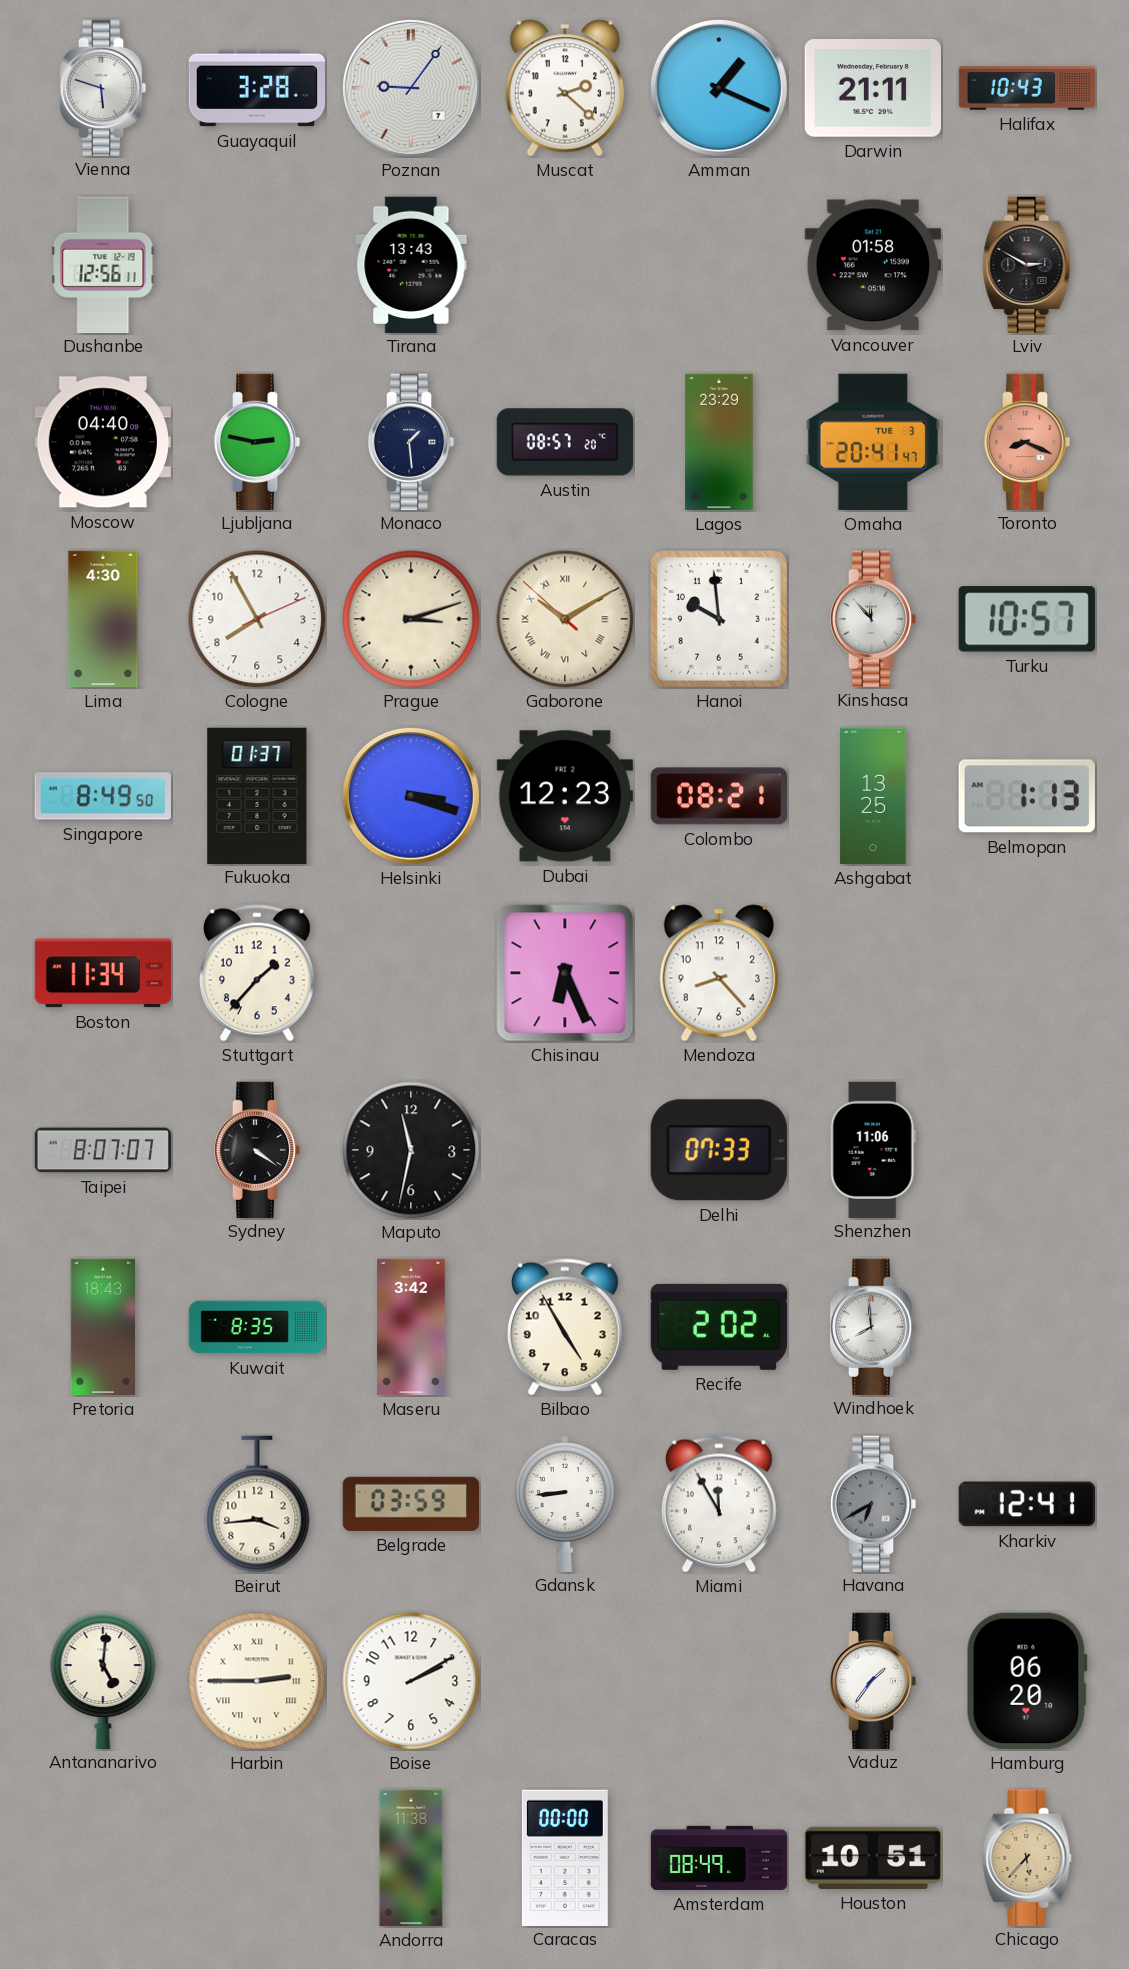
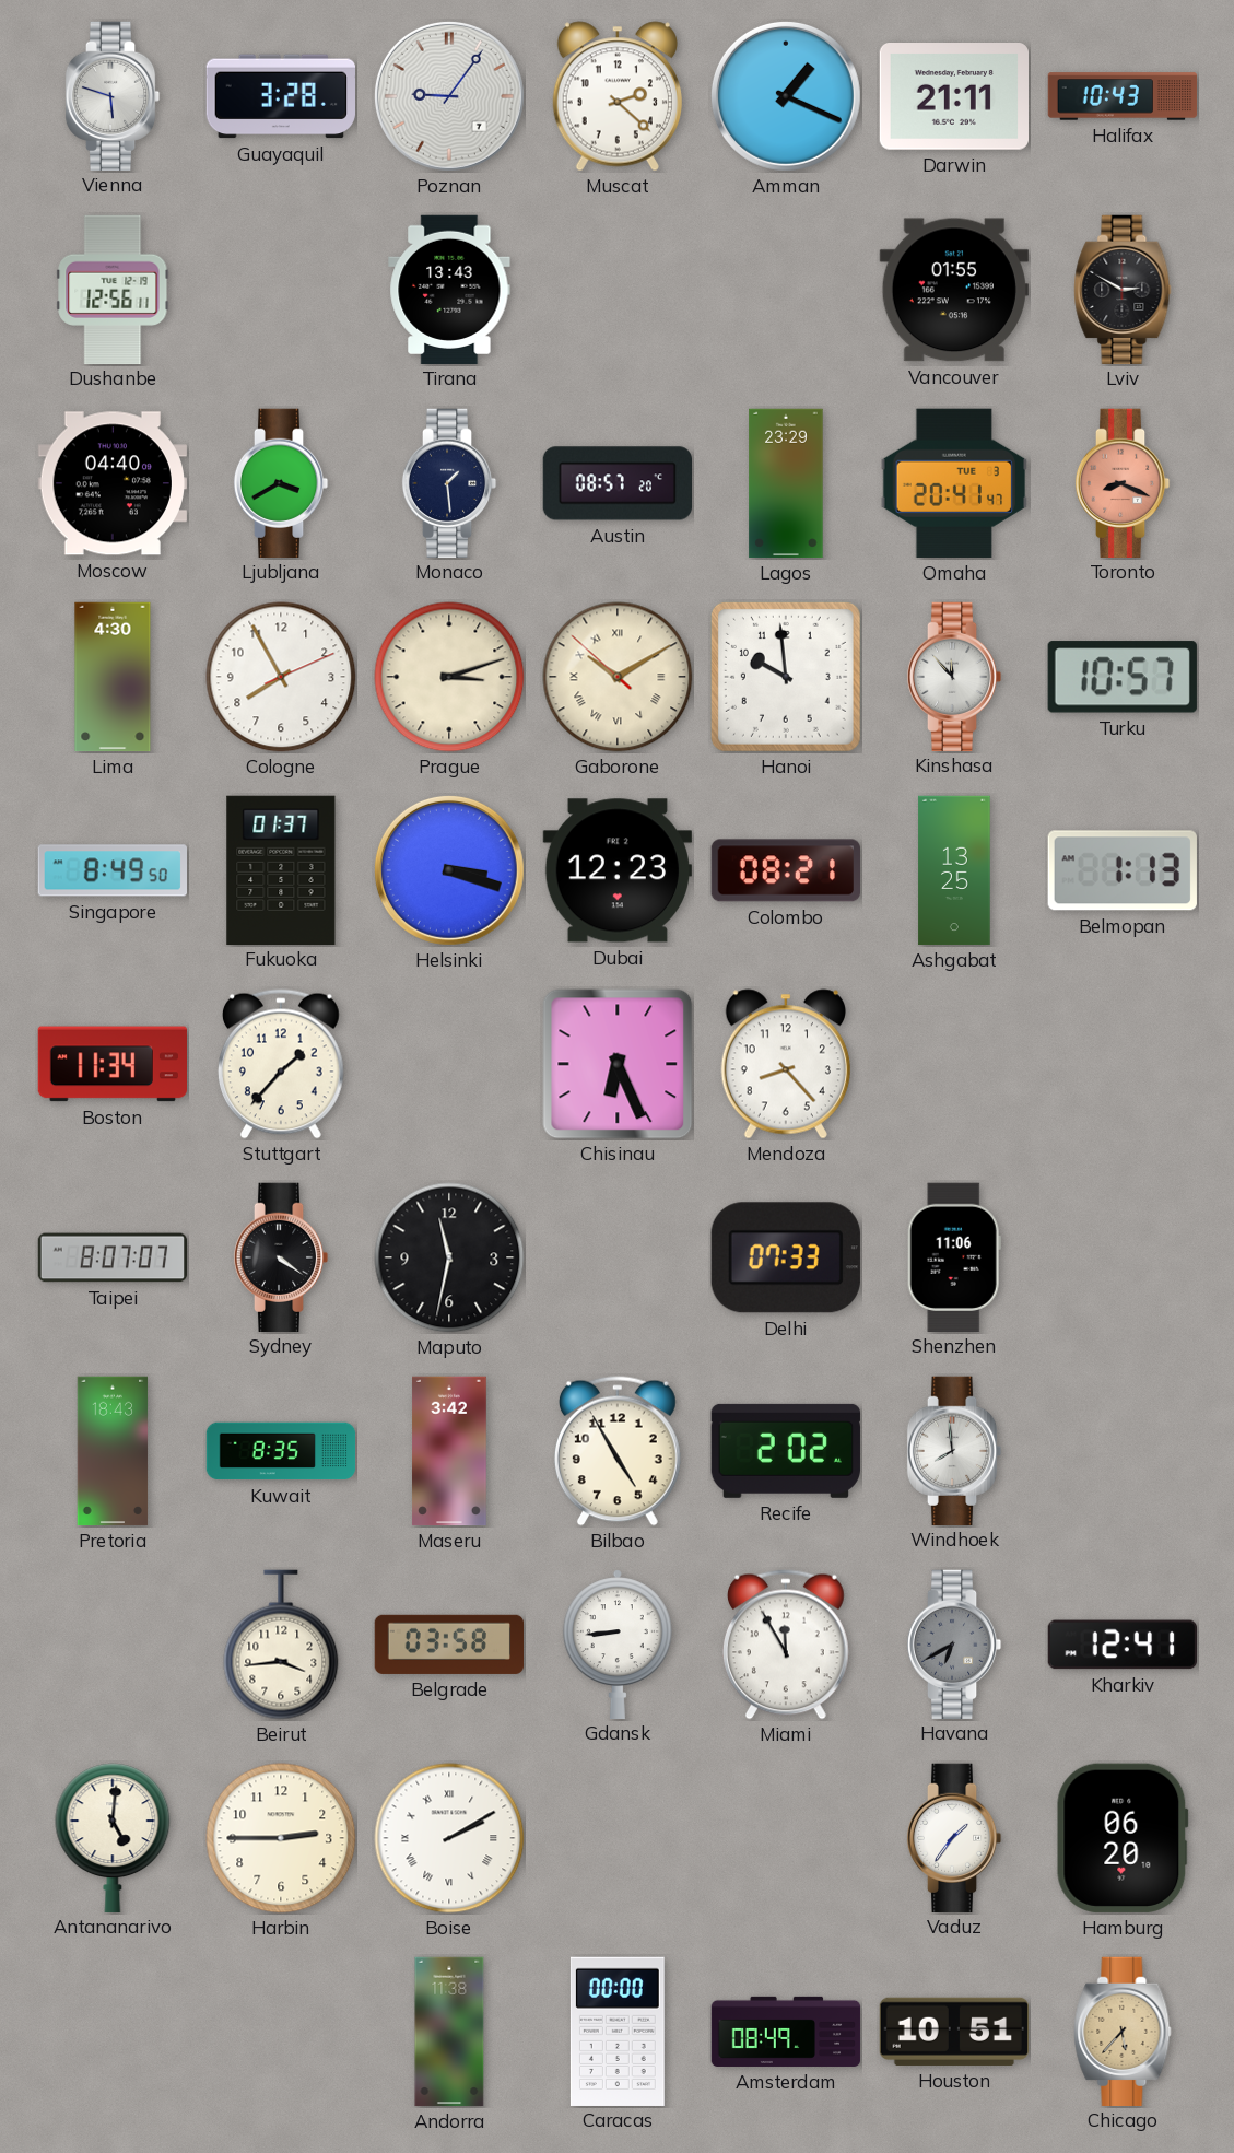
Vancouver: 01:58 -> 01:55
Ljubljana: 2:47 -> 3:40
Belgrade: 03:59 -> 03:58
Harbin numerals: Roman -> Arabic
Boise numerals: Arabic -> Roman
